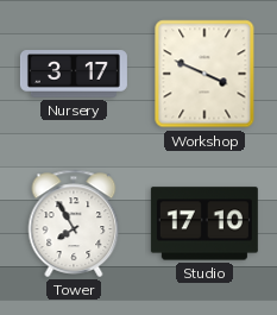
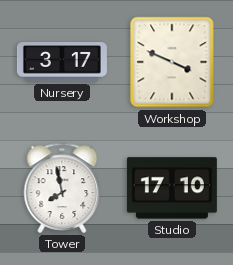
Tower: 7:55 -> 7:58
